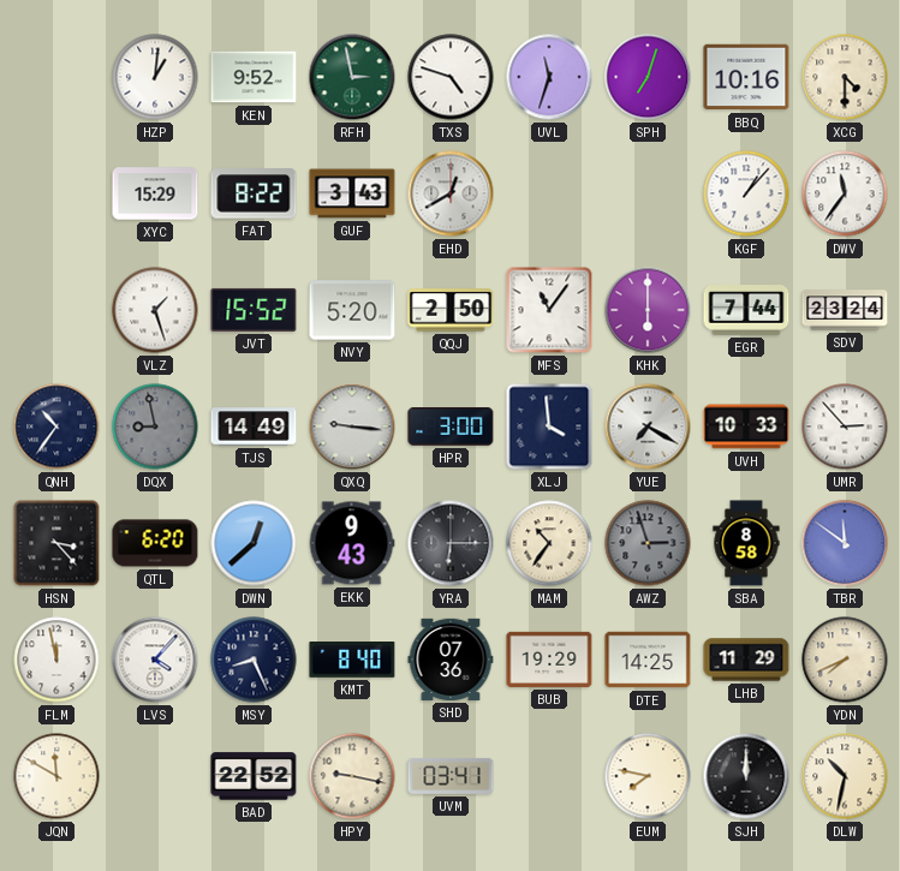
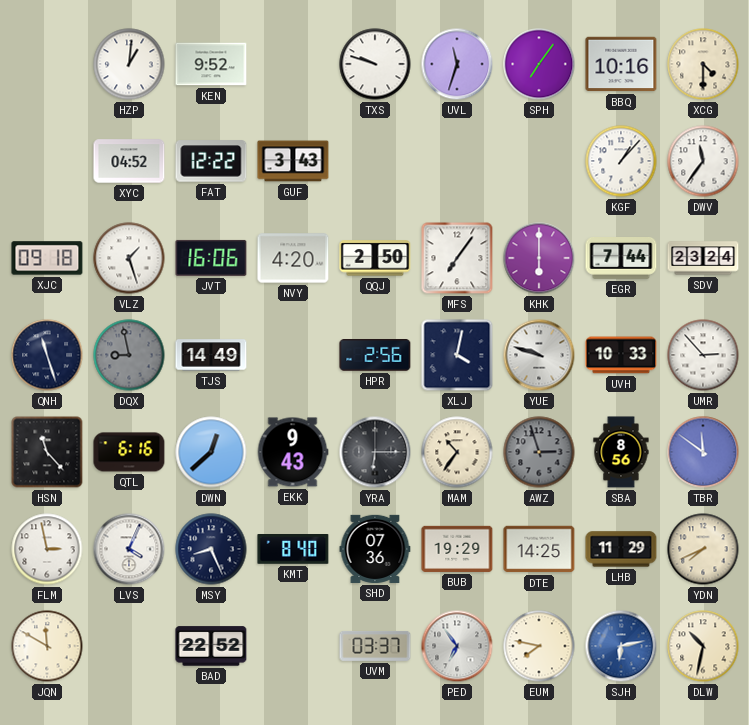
RFH: 2:58 -> none
TXS: 4:48 -> 9:48
SPH: 7:03 -> 7:06
XYC: 15:29 -> 04:52
FAT: 8:22 -> 12:22
EHD: 12:40 -> none
XJC: none -> 09:18
JVT: 15:52 -> 16:06
NVY: 5:20 -> 4:20
MFS: 11:06 -> 7:06
QNH: 10:36 -> 11:27
QXQ: 9:16 -> none
HPR: 3:00 -> 2:56
XLJ: 3:59 -> 4:02
YUE: 7:20 -> 9:48
HSN: 3:23 -> 11:23
QTL: 6:20 -> 6:16
SBA: 8:58 -> 8:56
FLM: 11:58 -> 2:58
LVS: 4:07 -> 4:04
HPY: 9:17 -> none
UVM: 03:41 -> 03:37
PED: none -> 6:54
SJH: 12:00 -> 6:13
SJH dial: black -> blue
